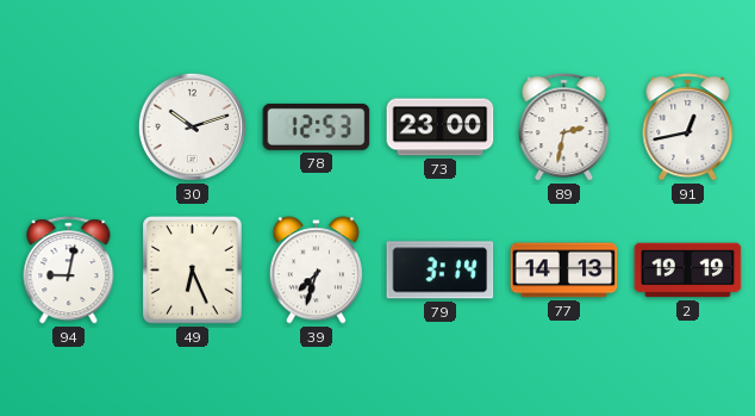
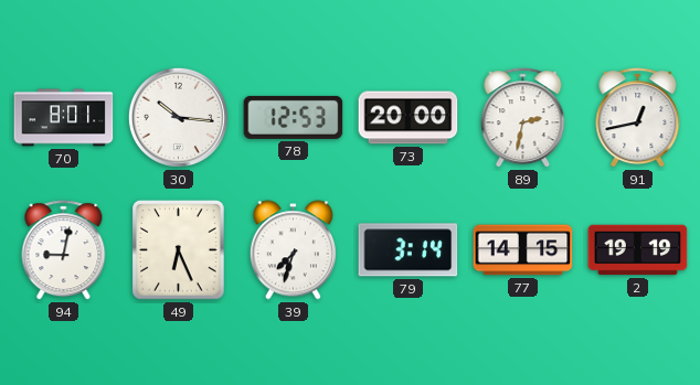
70: none -> 8:01
30: 10:12 -> 10:16
73: 23:00 -> 20:00
77: 14:13 -> 14:15
